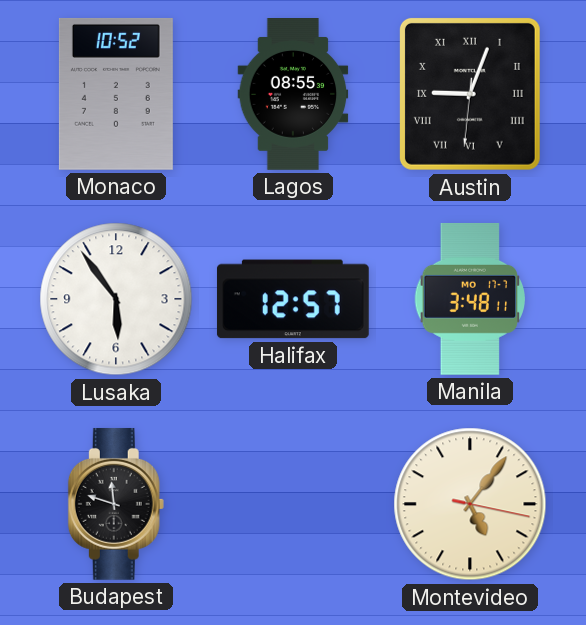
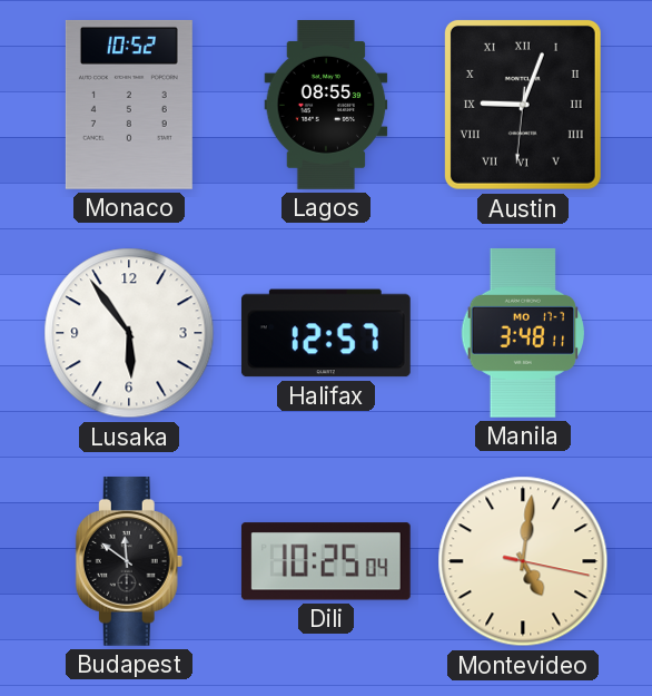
Budapest: 11:48 -> 11:51
Dili: none -> 10:25
Montevideo: 5:06 -> 5:01
